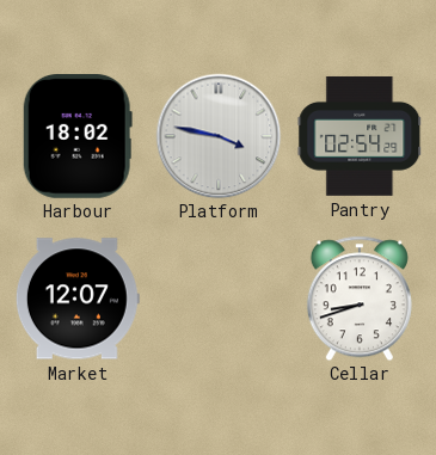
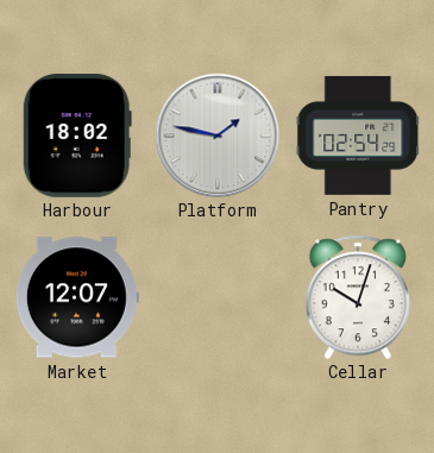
Platform: 3:47 -> 1:47
Cellar: 8:42 -> 10:03
